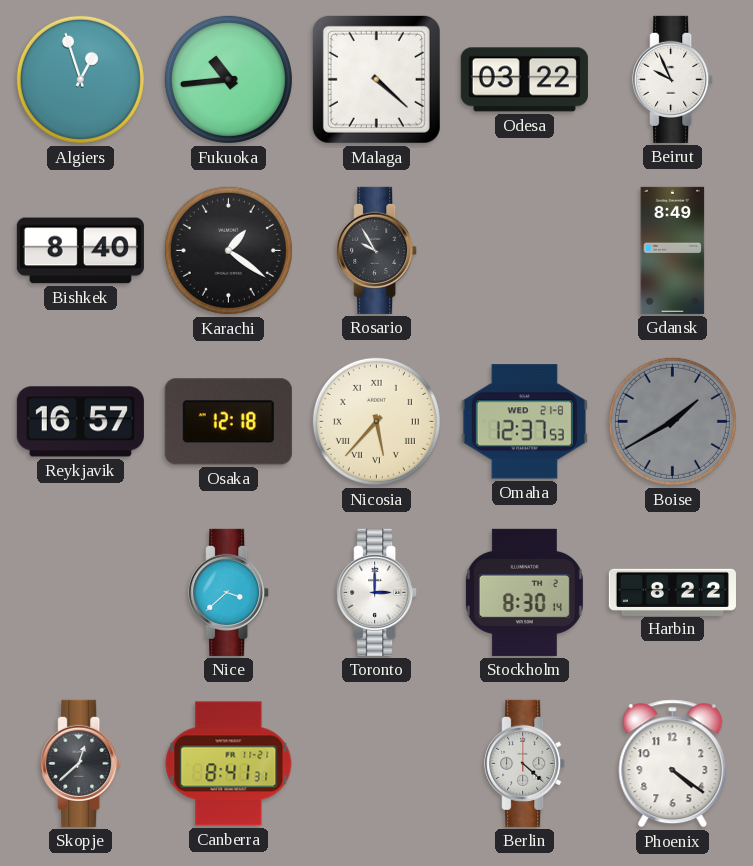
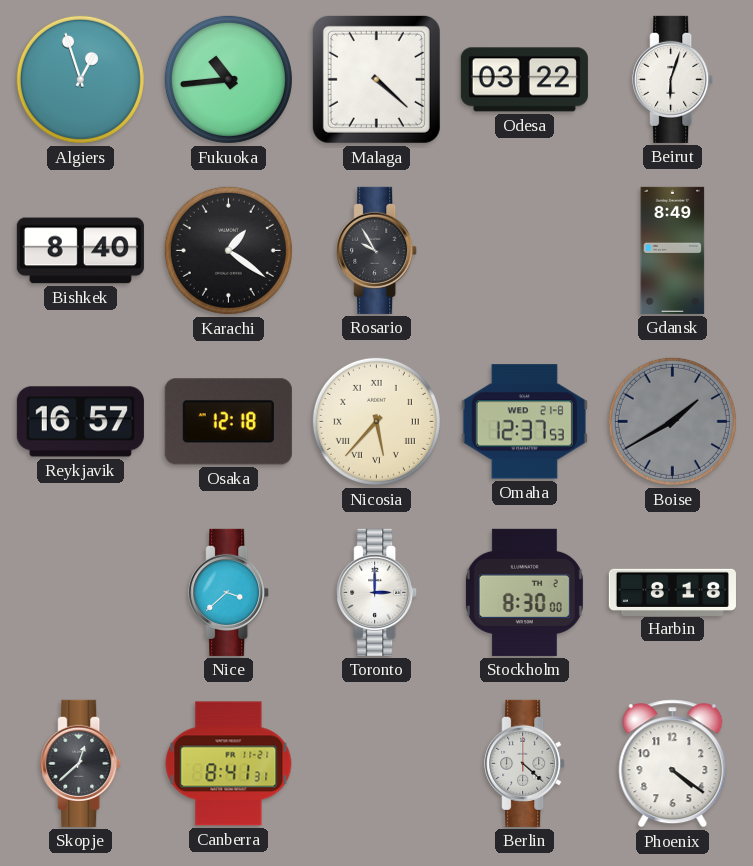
Beirut: 9:56 -> 6:03
Stockholm: 8:30:14 -> 8:30:00
Harbin: 8:22 -> 8:18
